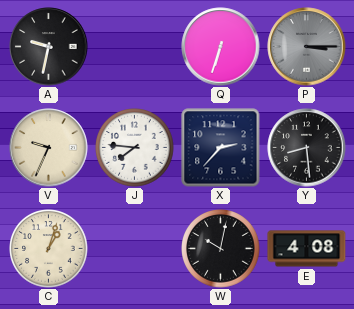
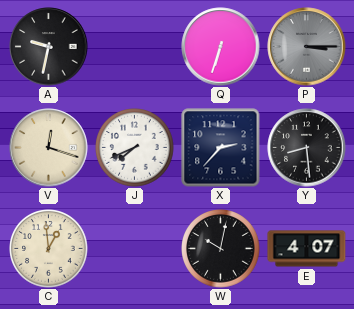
V: 9:34 -> 12:18
J: 7:46 -> 7:41
C: 1:03 -> 12:59
E: 4:08 -> 4:07
